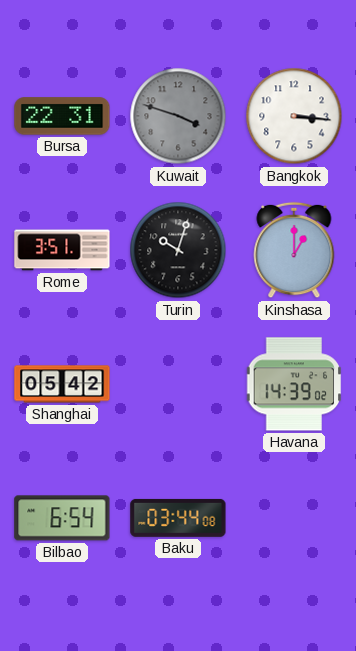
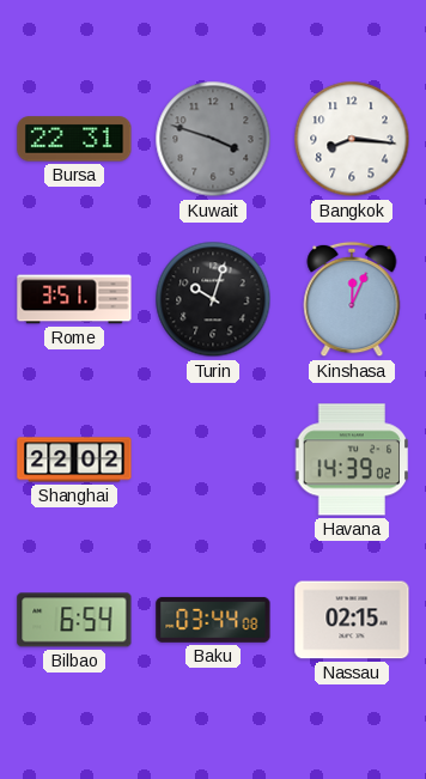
Bangkok: 3:16 -> 8:16
Kinshasa: 1:00 -> 12:04
Shanghai: 05:42 -> 22:02
Nassau: none -> 02:15
